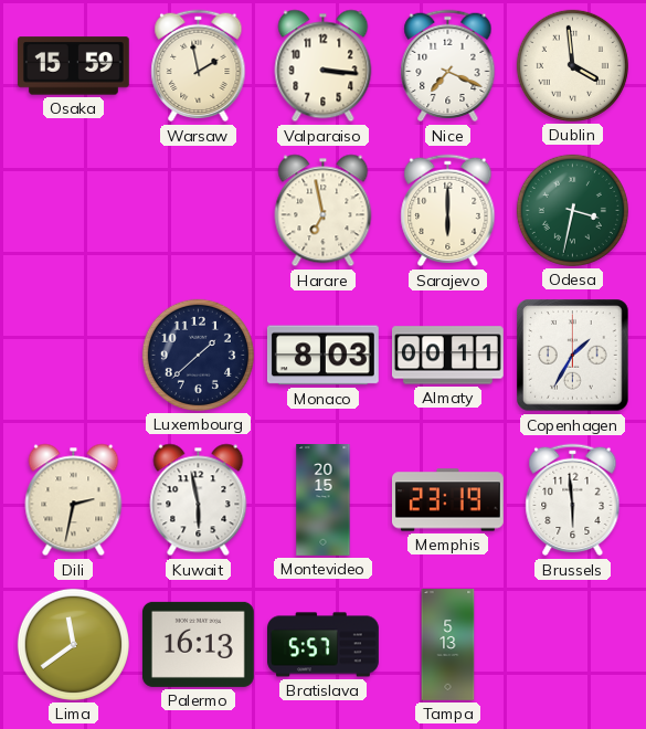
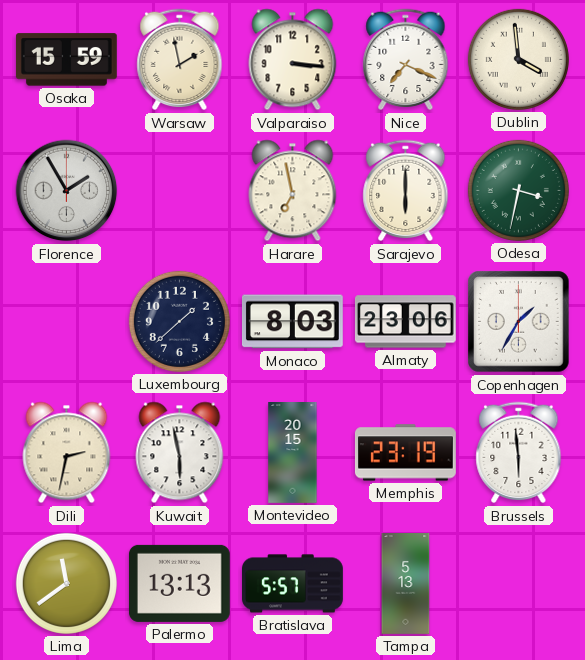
Florence: none -> 1:55
Almaty: 00:11 -> 23:06
Palermo: 16:13 -> 13:13
